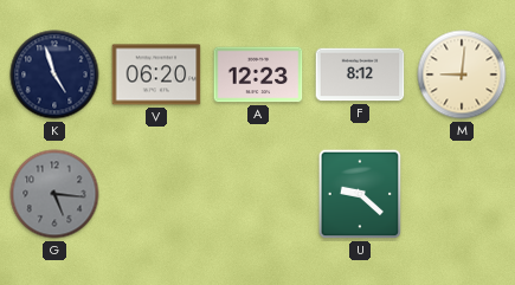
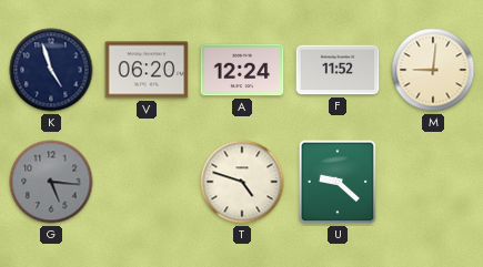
A: 12:23 -> 12:24
F: 8:12 -> 11:52
T: none -> 4:48
